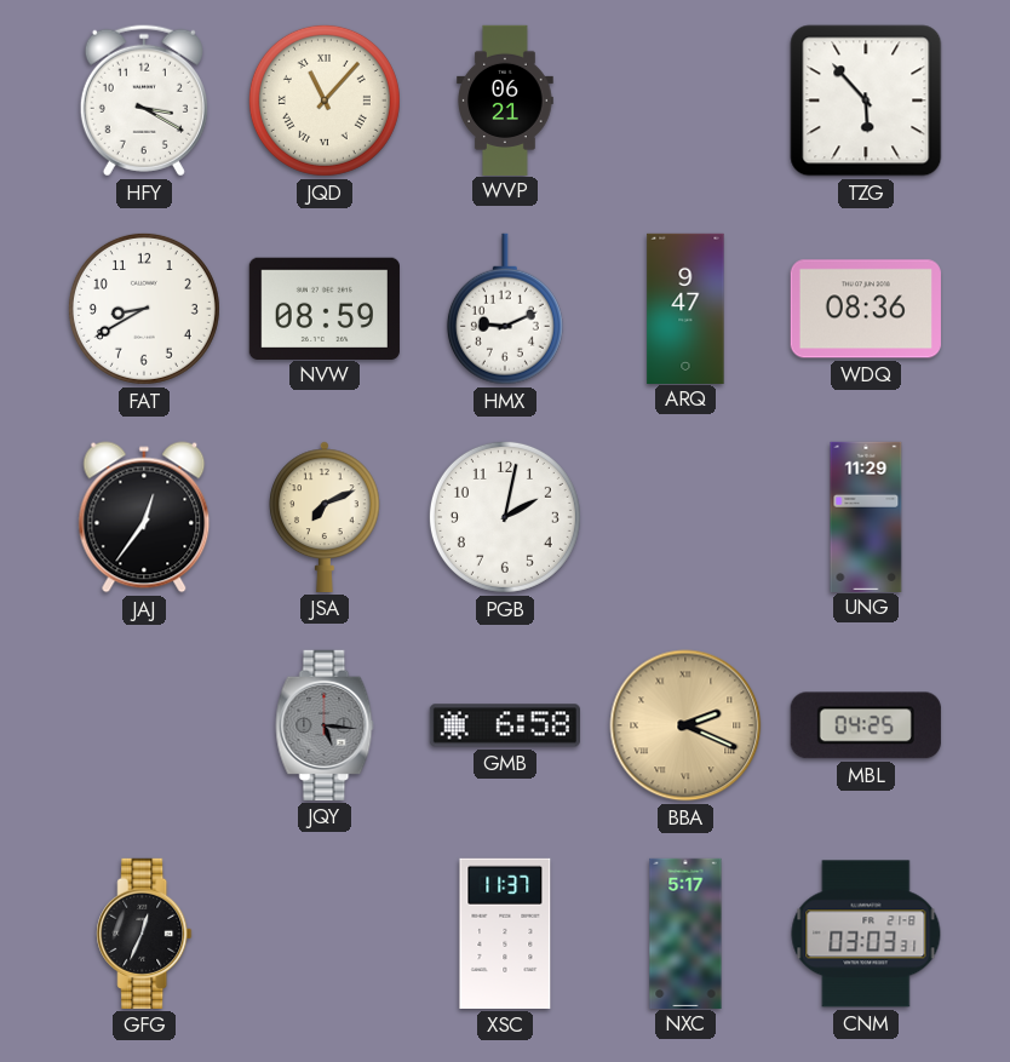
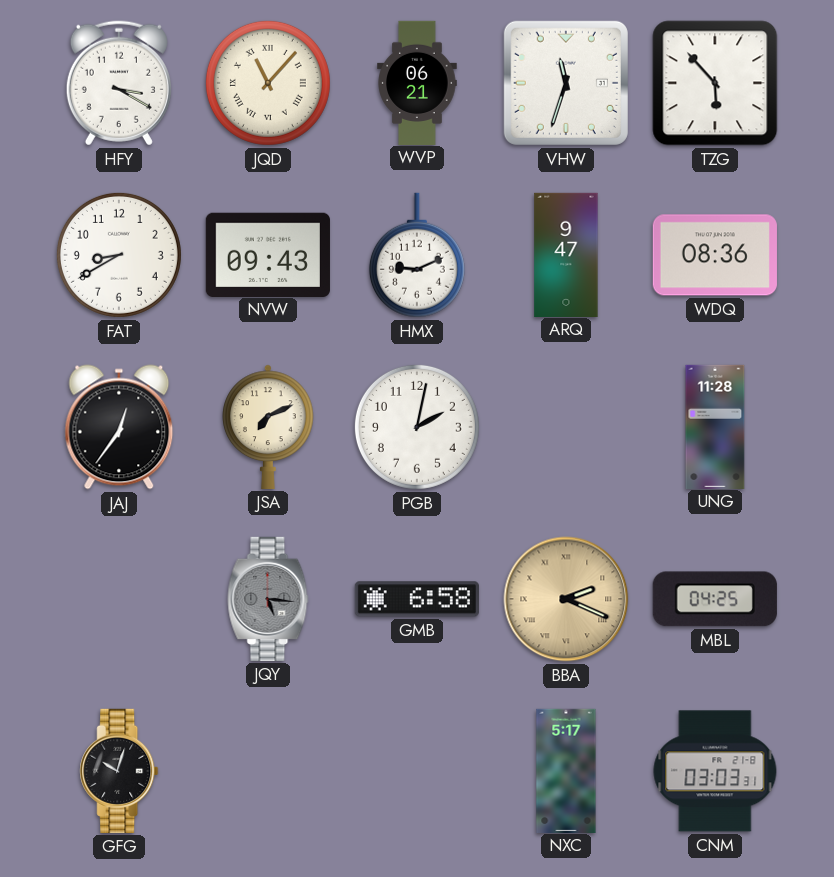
VHW: none -> 11:33
NVW: 08:59 -> 09:43
UNG: 11:29 -> 11:28
GFG: 12:34 -> 10:03
XSC: 11:37 -> none
